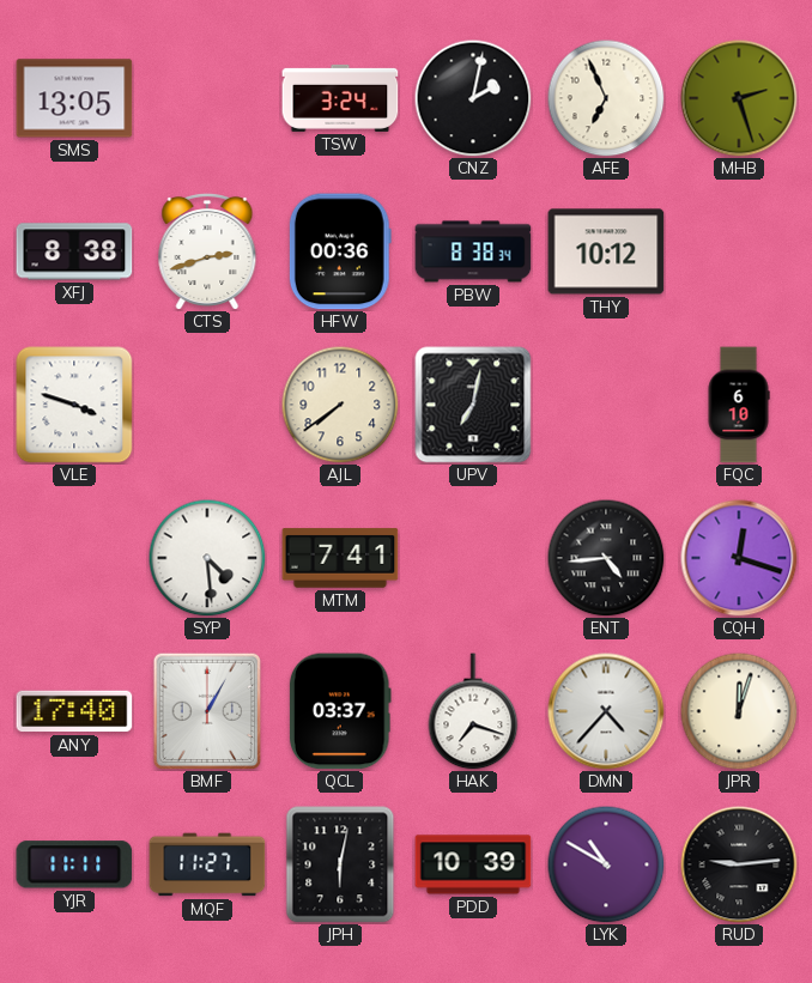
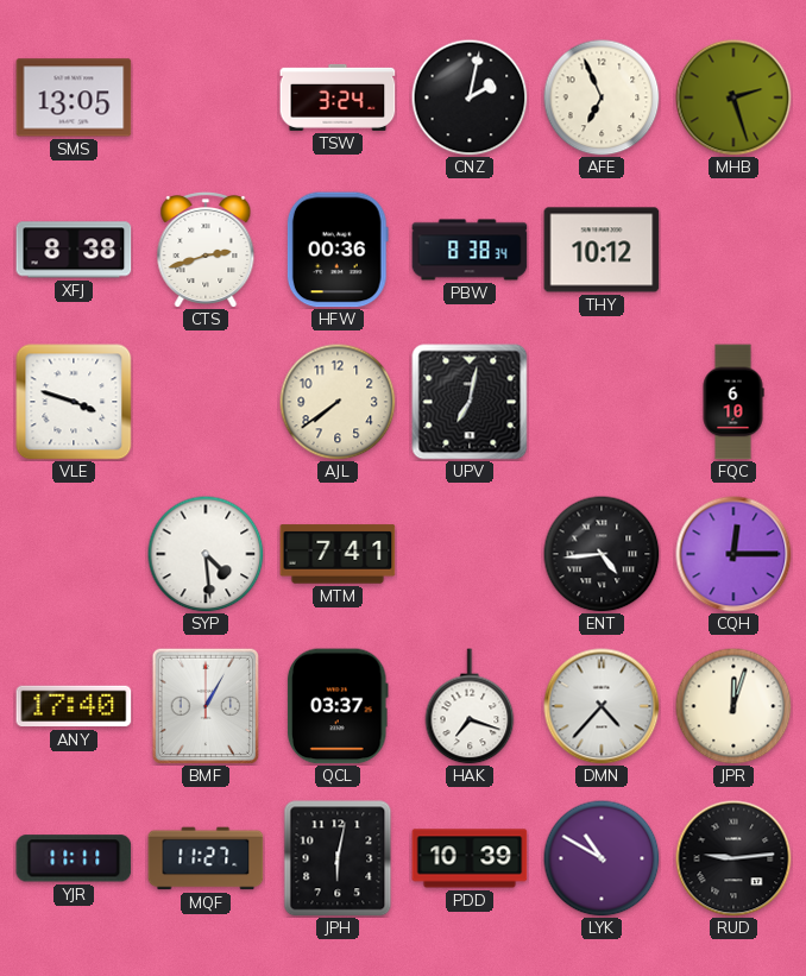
CQH: 12:18 -> 12:15
